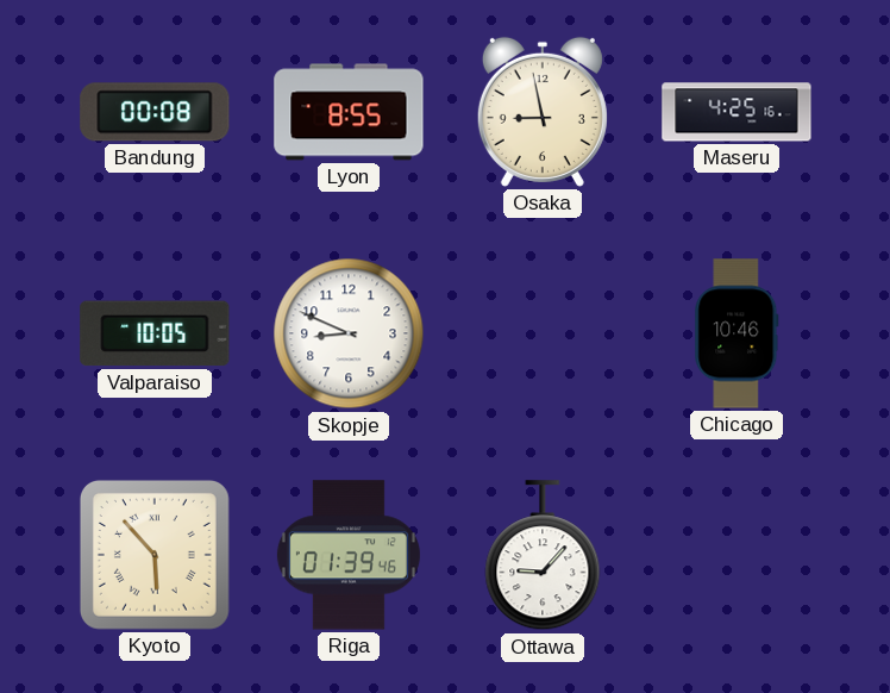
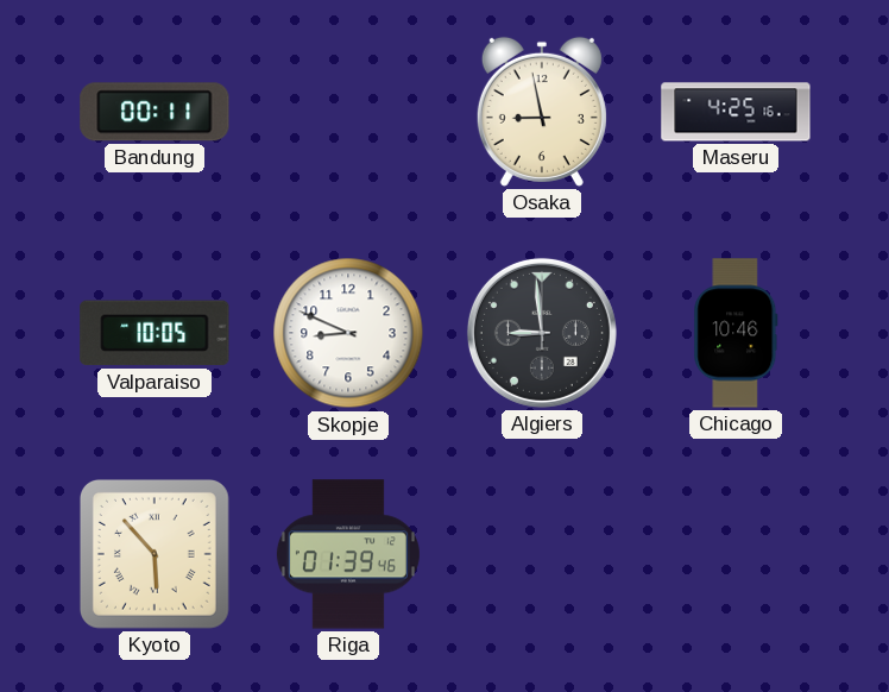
Bandung: 00:08 -> 00:11
Lyon: 8:55 -> none
Algiers: none -> 8:59
Ottawa: 9:07 -> none
